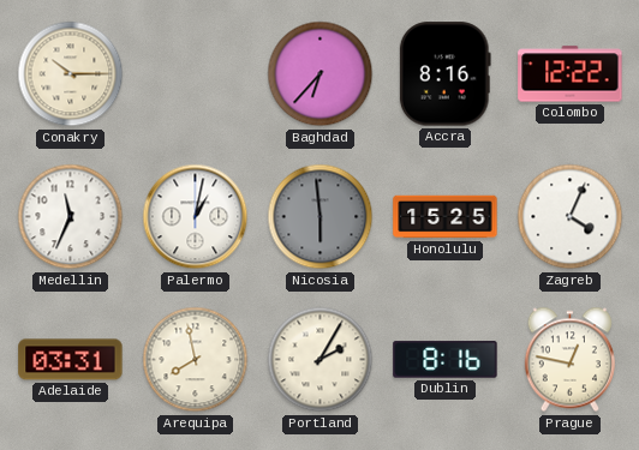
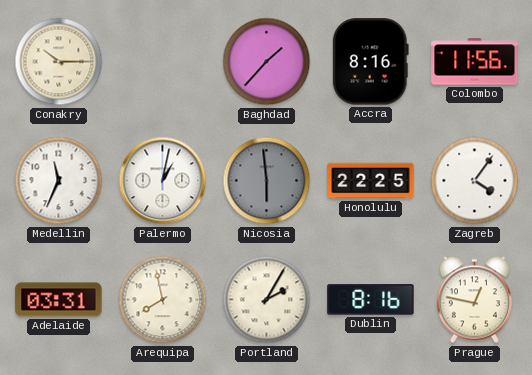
Baghdad: 6:37 -> 1:37
Colombo: 12:22 -> 11:56
Honolulu: 15:25 -> 22:25
Zagreb: 4:04 -> 4:06
